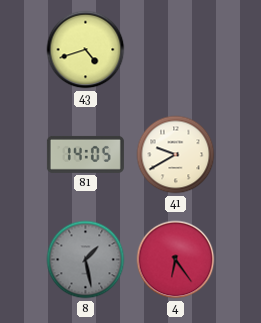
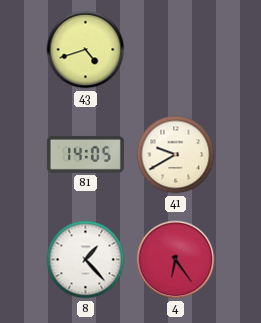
8: 1:28 -> 1:23
8 dial: grey -> white
